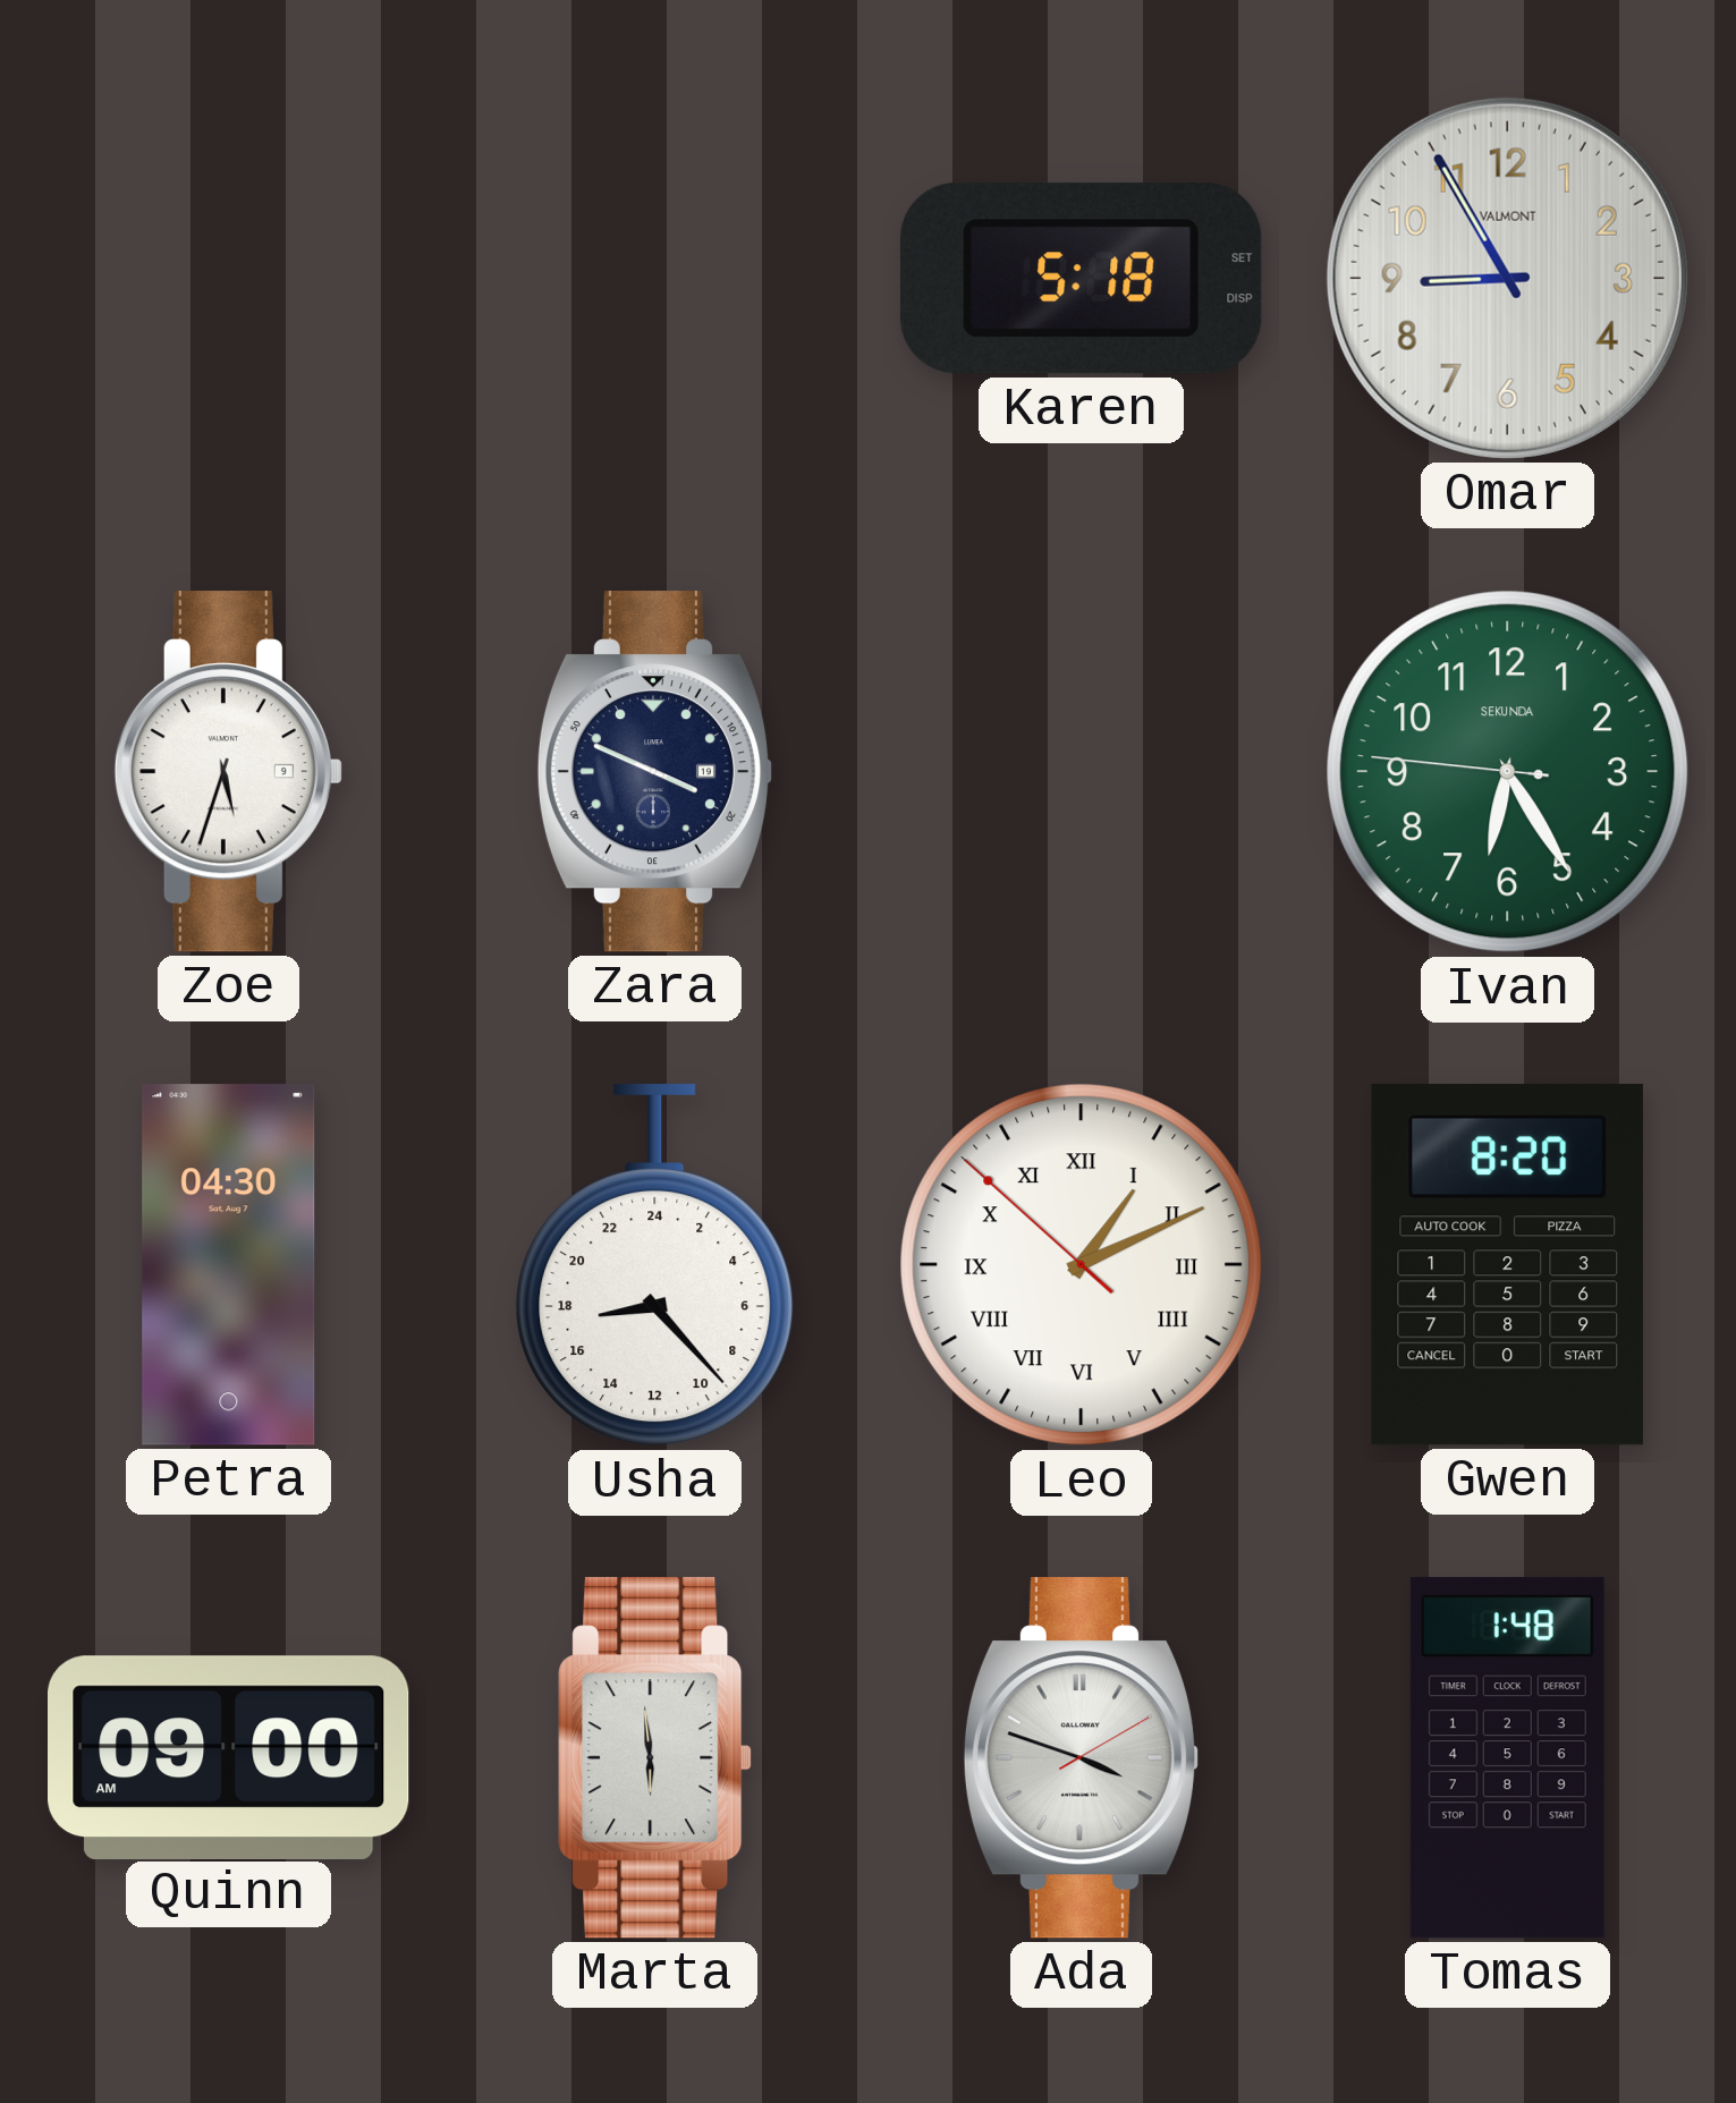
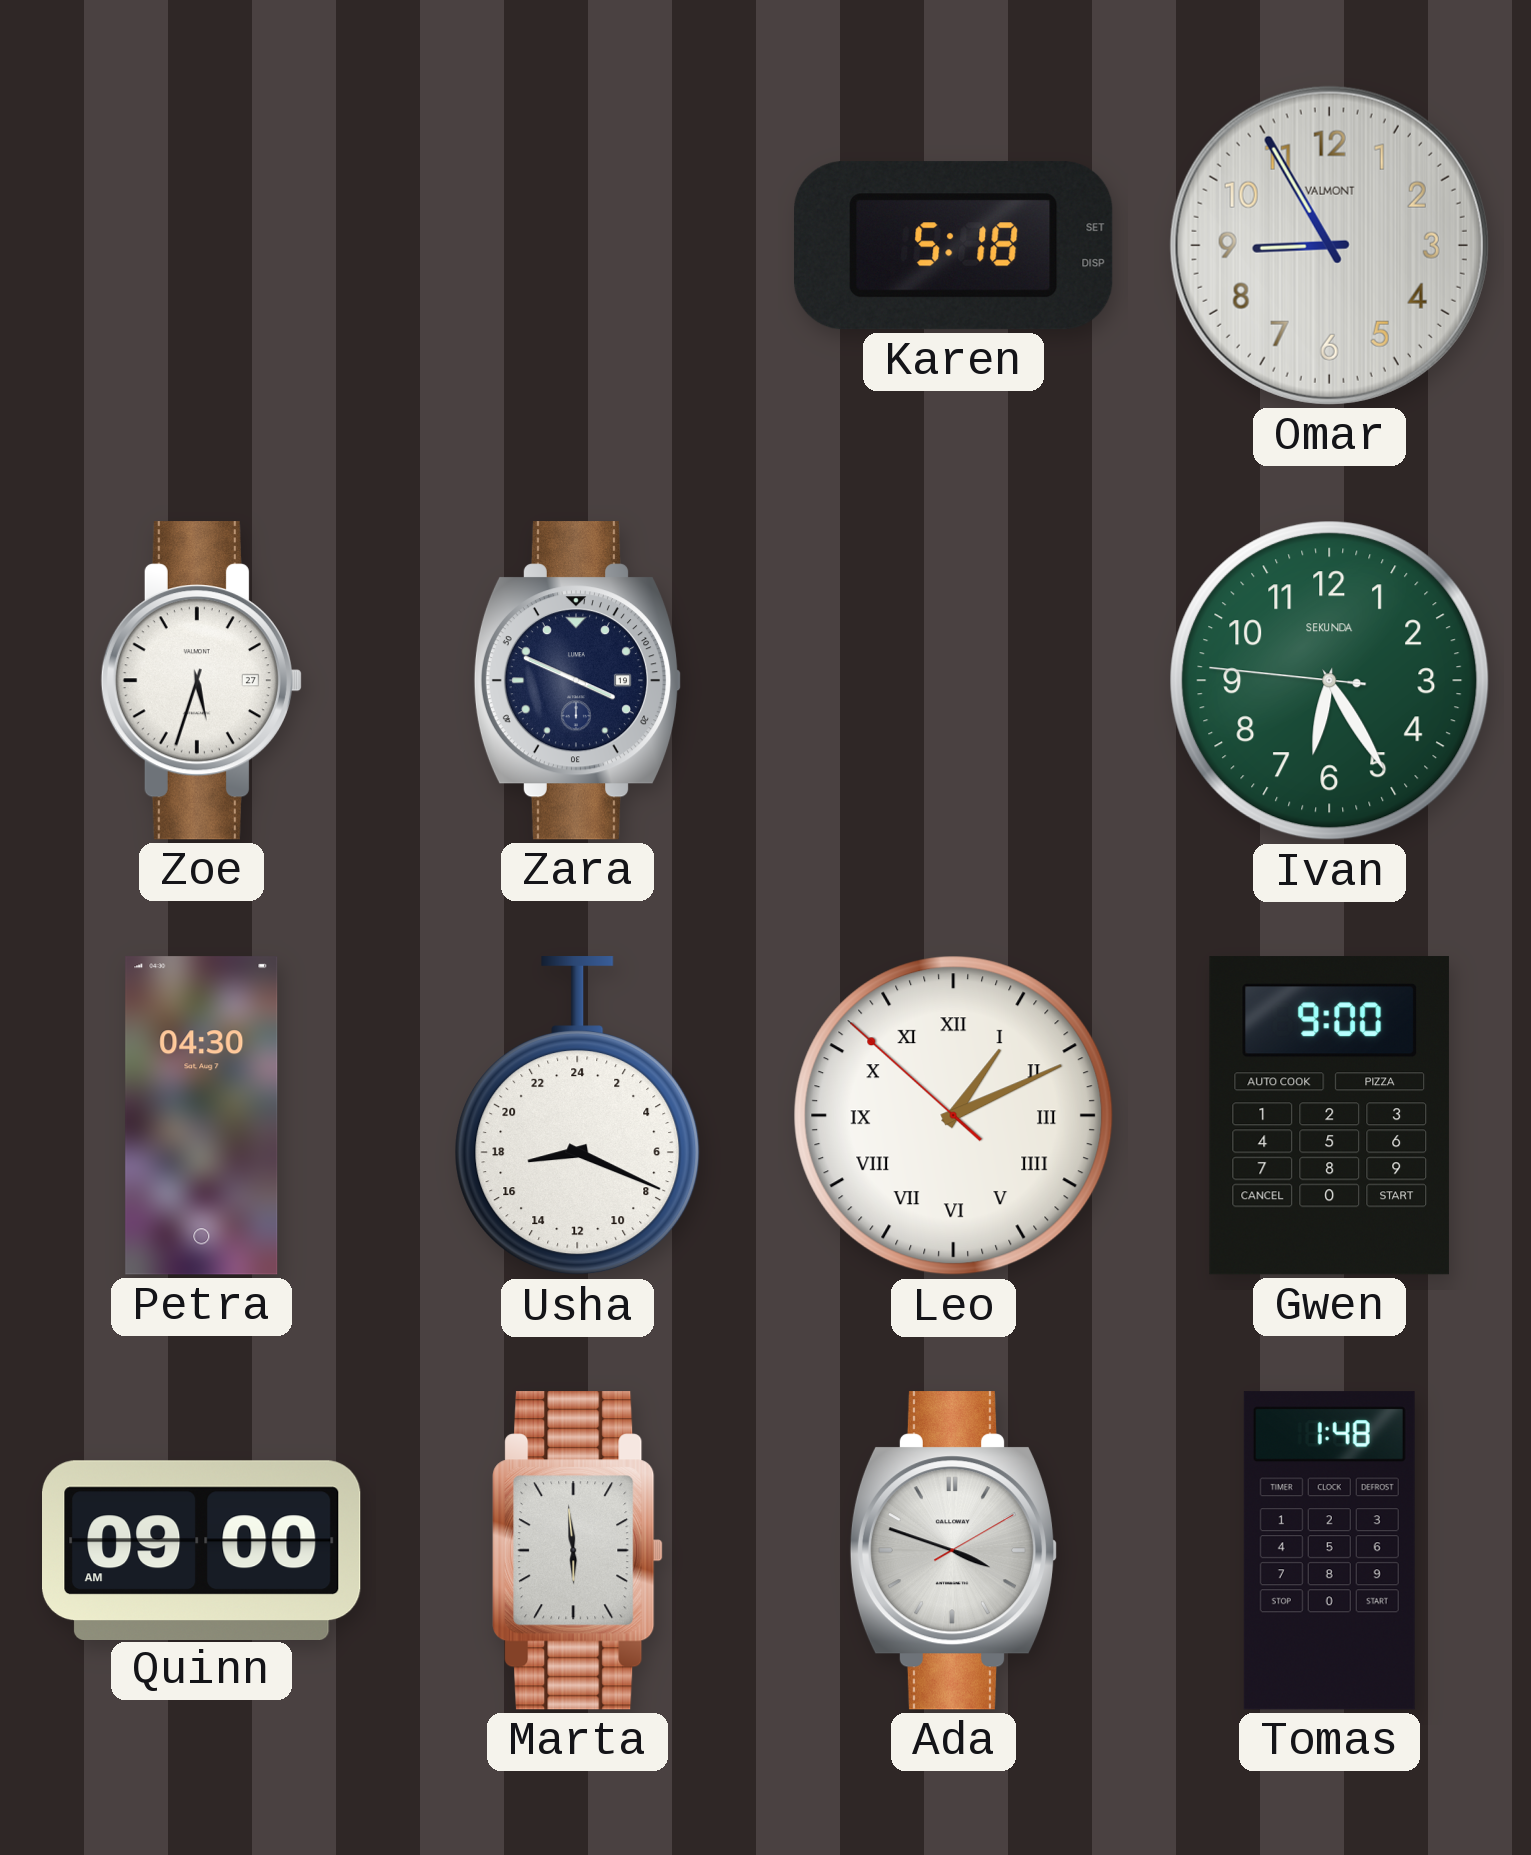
Zoe date: 9 -> 27
Usha: 17:23 -> 17:19
Gwen: 8:20 -> 9:00
